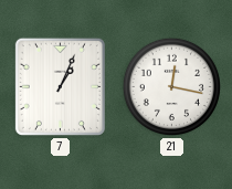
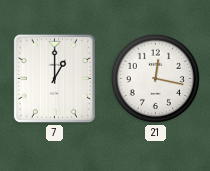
7: 1:04 -> 1:00
